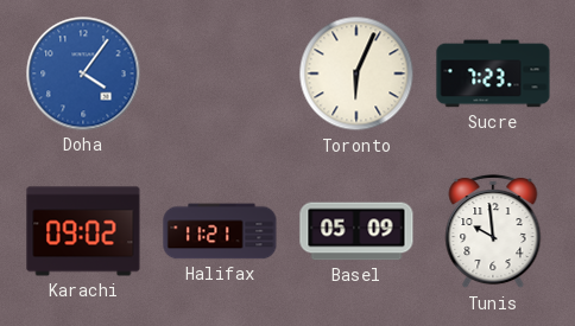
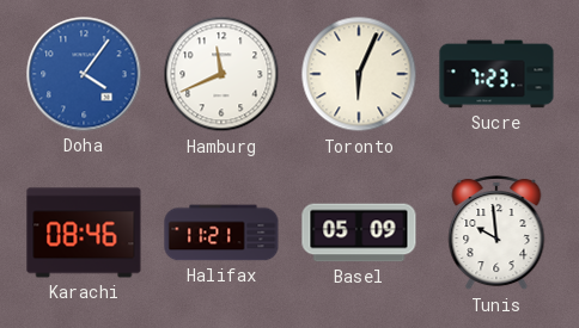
Hamburg: none -> 11:41
Karachi: 09:02 -> 08:46
